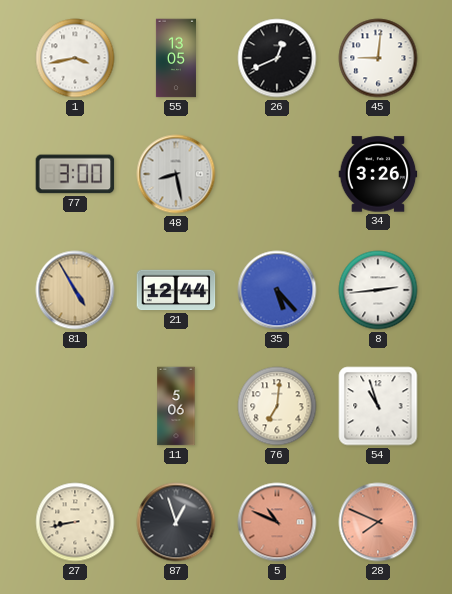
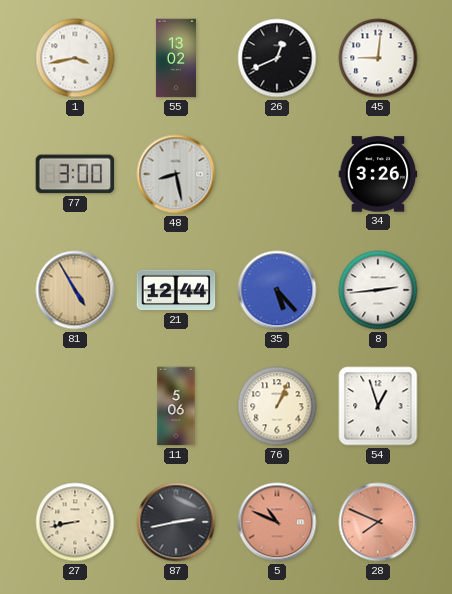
55: 13:05 -> 13:02
76: 7:01 -> 1:04
54: 10:57 -> 12:57
87: 12:57 -> 2:43
